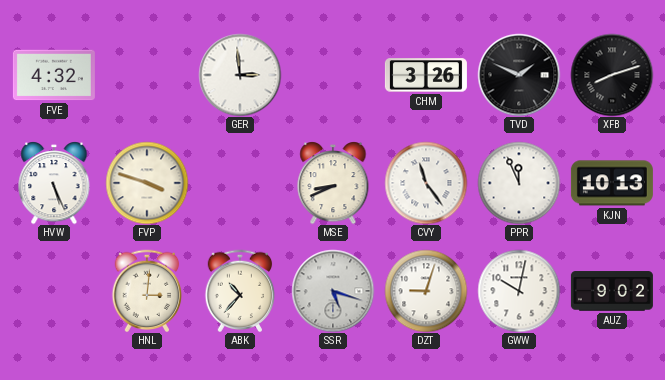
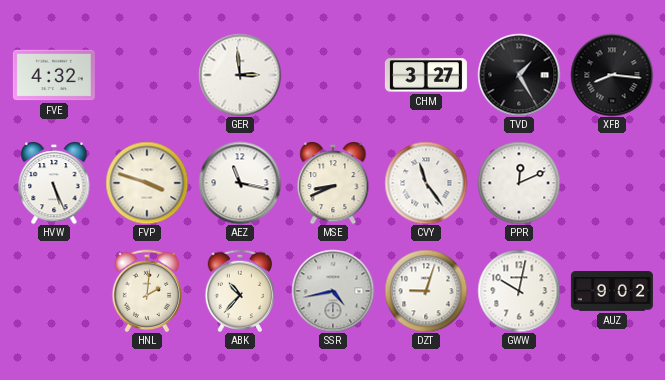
CHM: 3:26 -> 3:27
TVD: 1:49 -> 1:25
XFB: 8:12 -> 8:16
AEZ: none -> 11:17
PPR: 11:56 -> 12:11
KJN: 10:13 -> none
HNL: 3:01 -> 2:01
SSR: 5:18 -> 4:43
